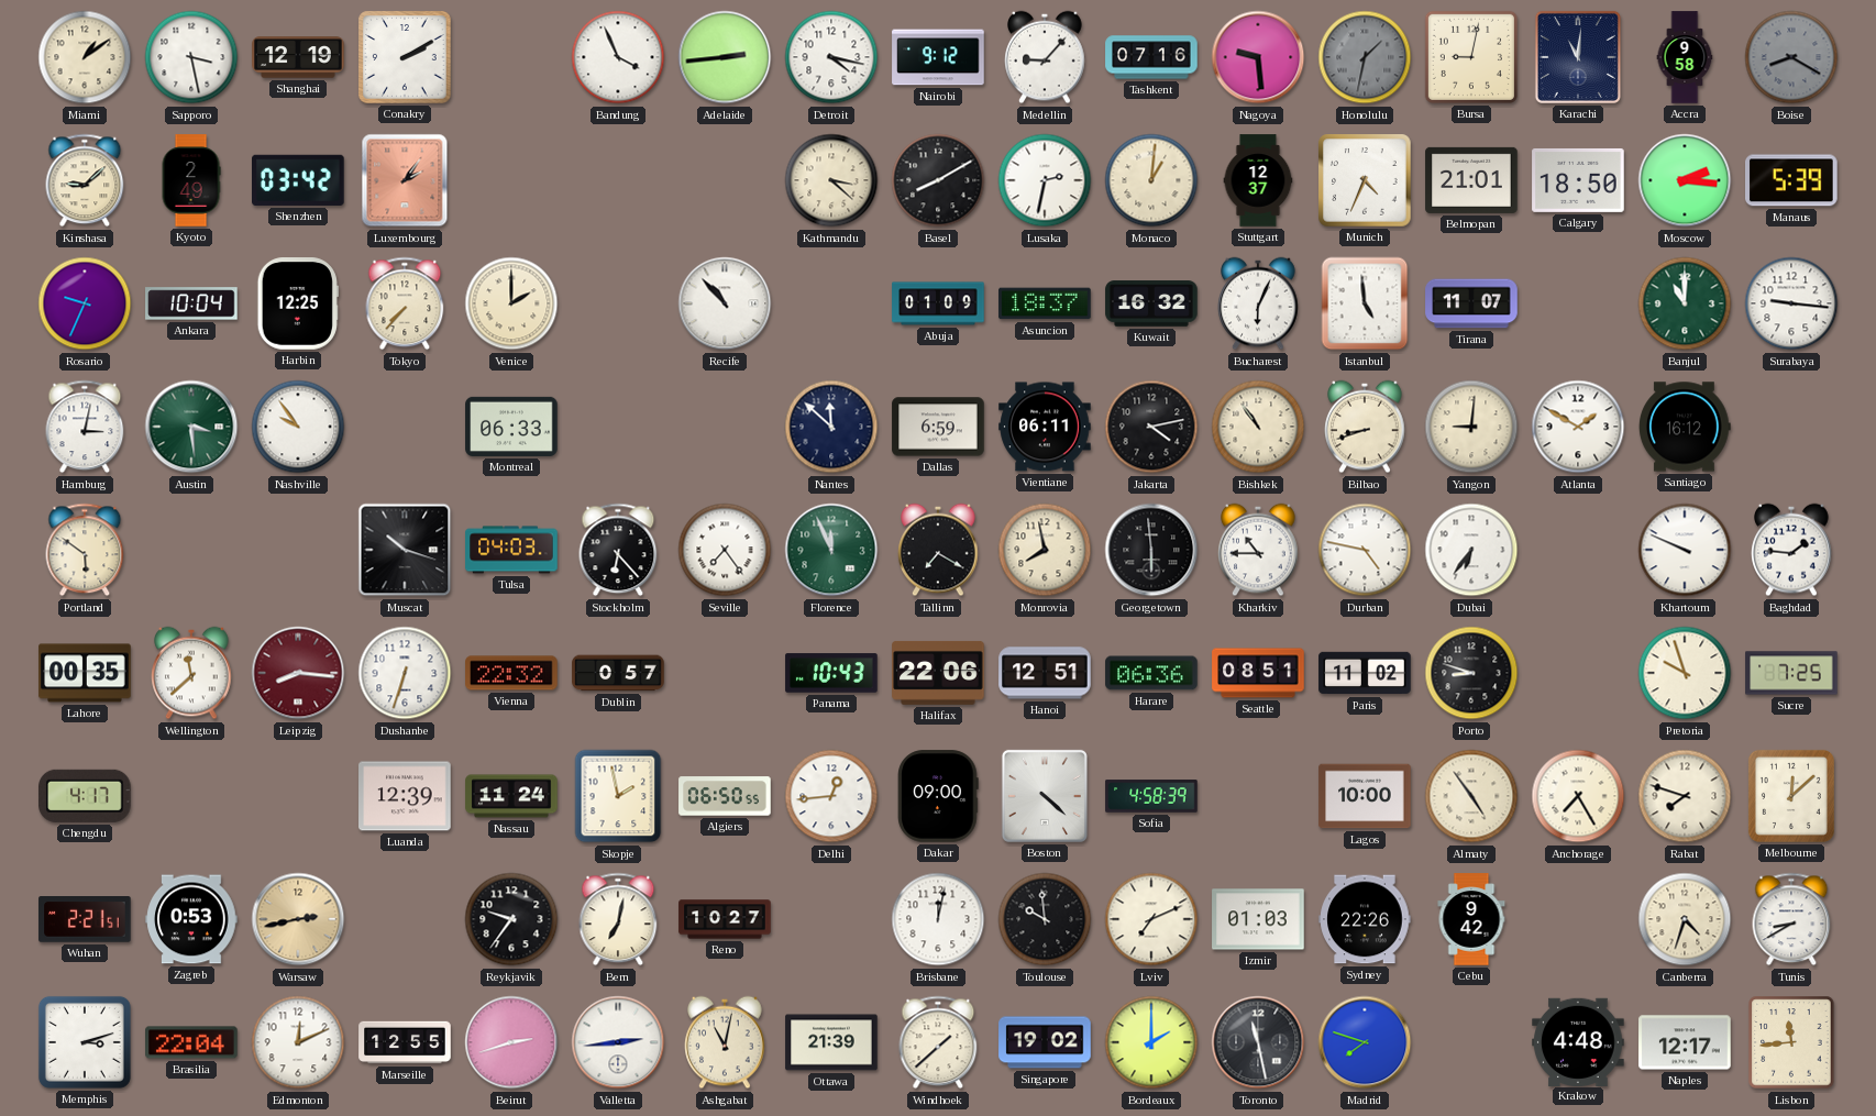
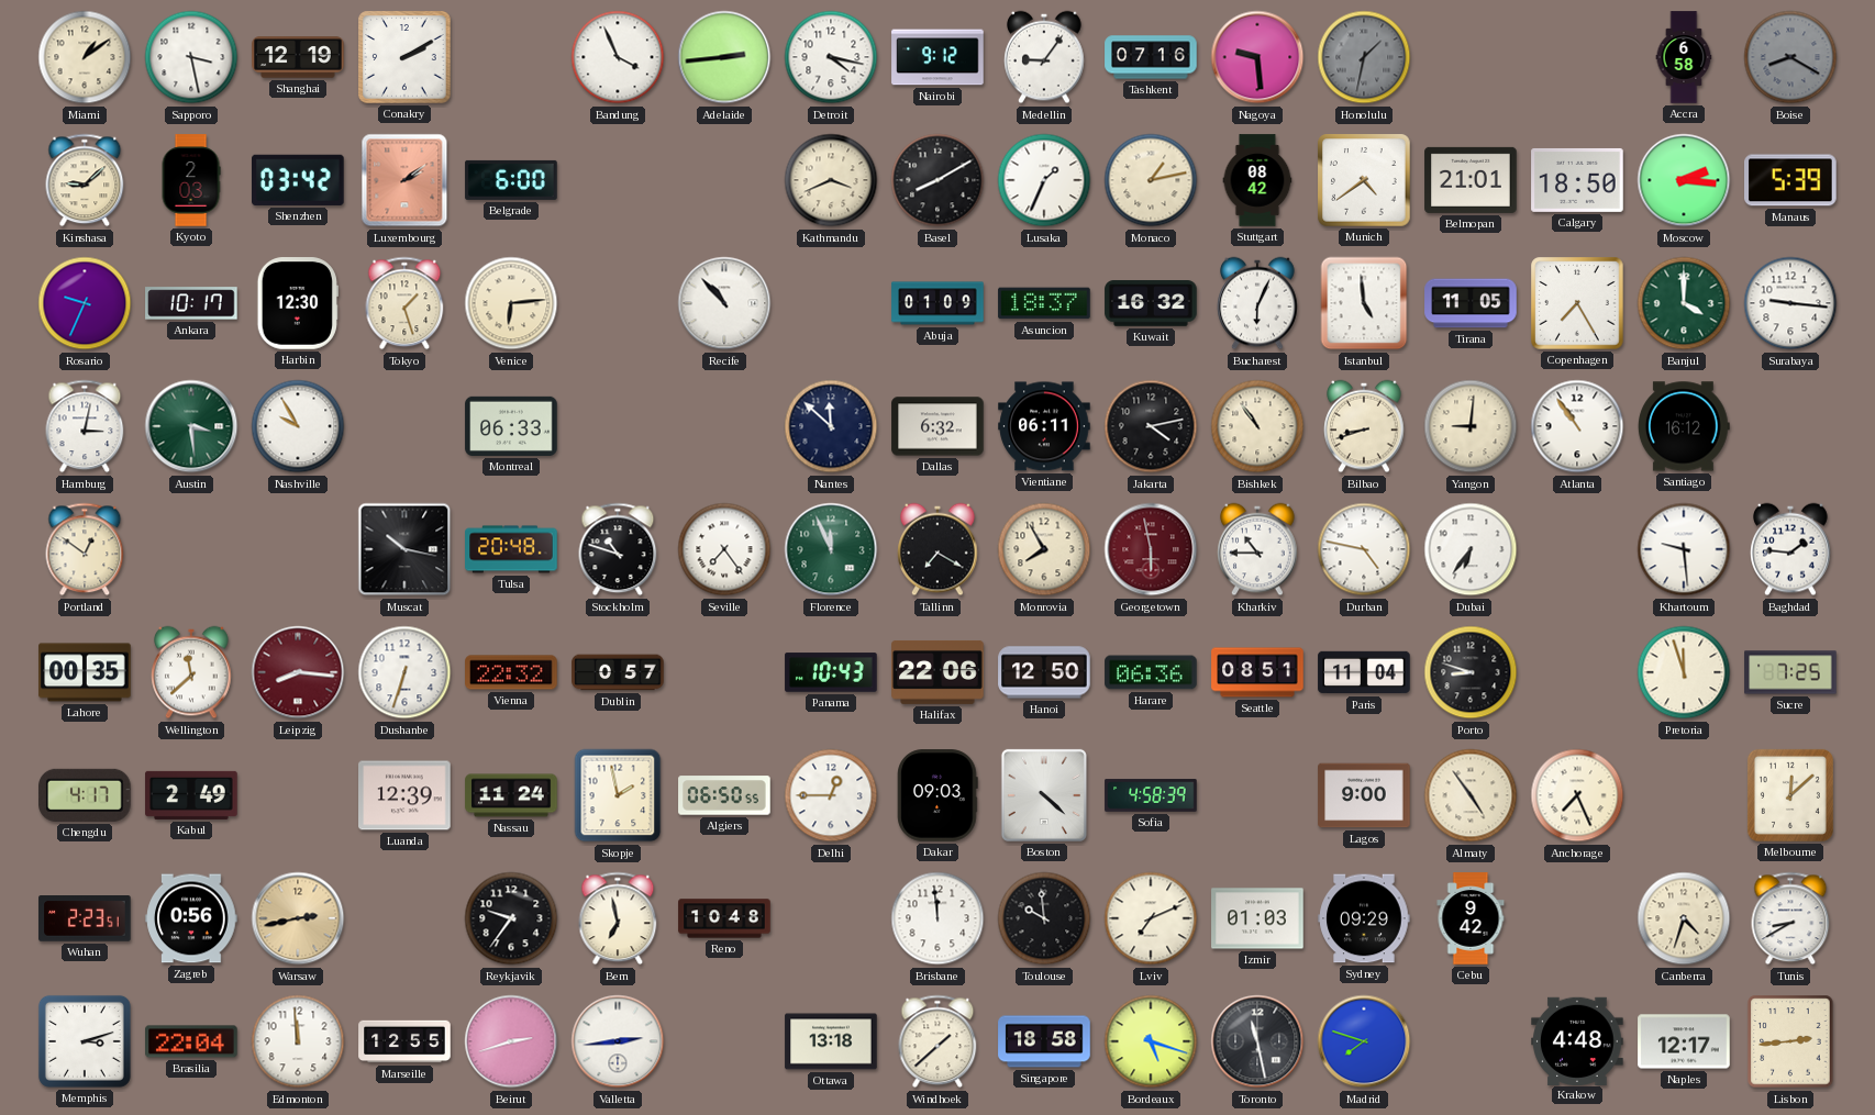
Medellin: 9:07 -> 9:06
Bursa: 9:02 -> none
Karachi: 11:01 -> none
Accra: 9:58 -> 6:58
Kyoto: 2:49 -> 2:03
Luxembourg: 2:06 -> 2:09
Belgrade: none -> 6:00
Kathmandu: 3:22 -> 3:41
Lusaka: 2:32 -> 1:34
Monaco: 1:01 -> 1:13
Stuttgart: 12:37 -> 08:42
Munich: 4:34 -> 4:39
Ankara: 10:04 -> 10:17
Harbin: 12:25 -> 12:30
Tokyo: 7:37 -> 1:27
Venice: 2:00 -> 6:14
Tirana: 11:07 -> 11:05
Copenhagen: none -> 7:25
Banjul: 11:00 -> 4:00
Nashville: 9:54 -> 9:55
Dallas: 6:59 -> 6:32
Atlanta: 1:50 -> 10:54
Portland: 5:51 -> 12:51
Muscat: 10:18 -> 10:17
Tulsa: 04:03 -> 20:48
Stockholm: 6:23 -> 10:48
Monrovia: 7:58 -> 7:55
Georgetown: 5:59 -> 5:58
Georgetown dial: black -> burgundy
Khartoum: 9:49 -> 9:29
Hanoi: 12:51 -> 12:50
Paris: 11:02 -> 11:04
Pretoria: 9:57 -> 11:57
Kabul: none -> 2:49
Delhi: 12:44 -> 12:45
Dakar: 09:00 -> 09:03
Lagos: 10:00 -> 9:00
Anchorage: 7:25 -> 7:26
Rabat: 7:48 -> none
Wuhan: 2:21 -> 2:23
Zagreb: 0:53 -> 0:56
Bern: 7:02 -> 6:58
Reno: 10:27 -> 10:48
Brisbane: 12:02 -> 11:59
Sydney: 22:26 -> 09:29
Edmonton: 12:11 -> 11:59
Ashgabat: 11:02 -> none
Ottawa: 21:39 -> 13:18
Singapore: 19:02 -> 18:58
Bordeaux: 2:00 -> 5:18
Lisbon: 11:44 -> 2:44
